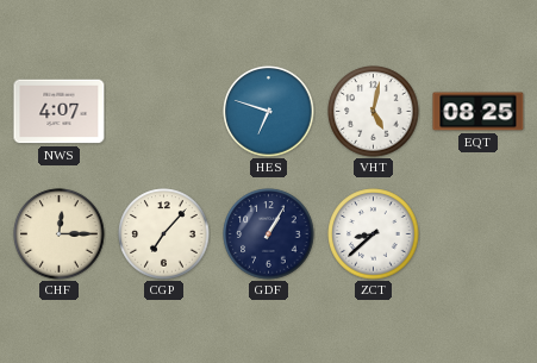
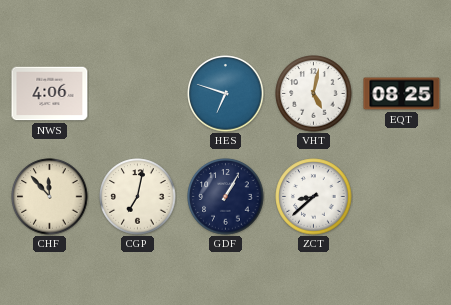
NWS: 4:07 -> 4:06
CHF: 12:15 -> 11:53
CGP: 7:07 -> 7:02
